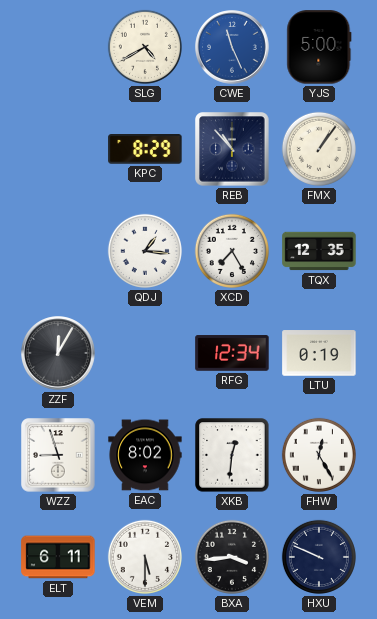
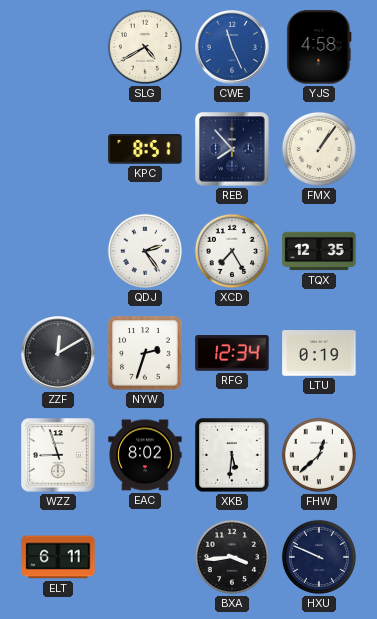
YJS: 5:00 -> 4:58
KPC: 8:29 -> 8:51
REB: 10:53 -> 7:53
QDJ: 1:16 -> 2:24
ZZF: 12:05 -> 12:10
NYW: none -> 2:33
XKB: 12:31 -> 5:31
FHW: 12:25 -> 12:38
VEM: 5:30 -> none
